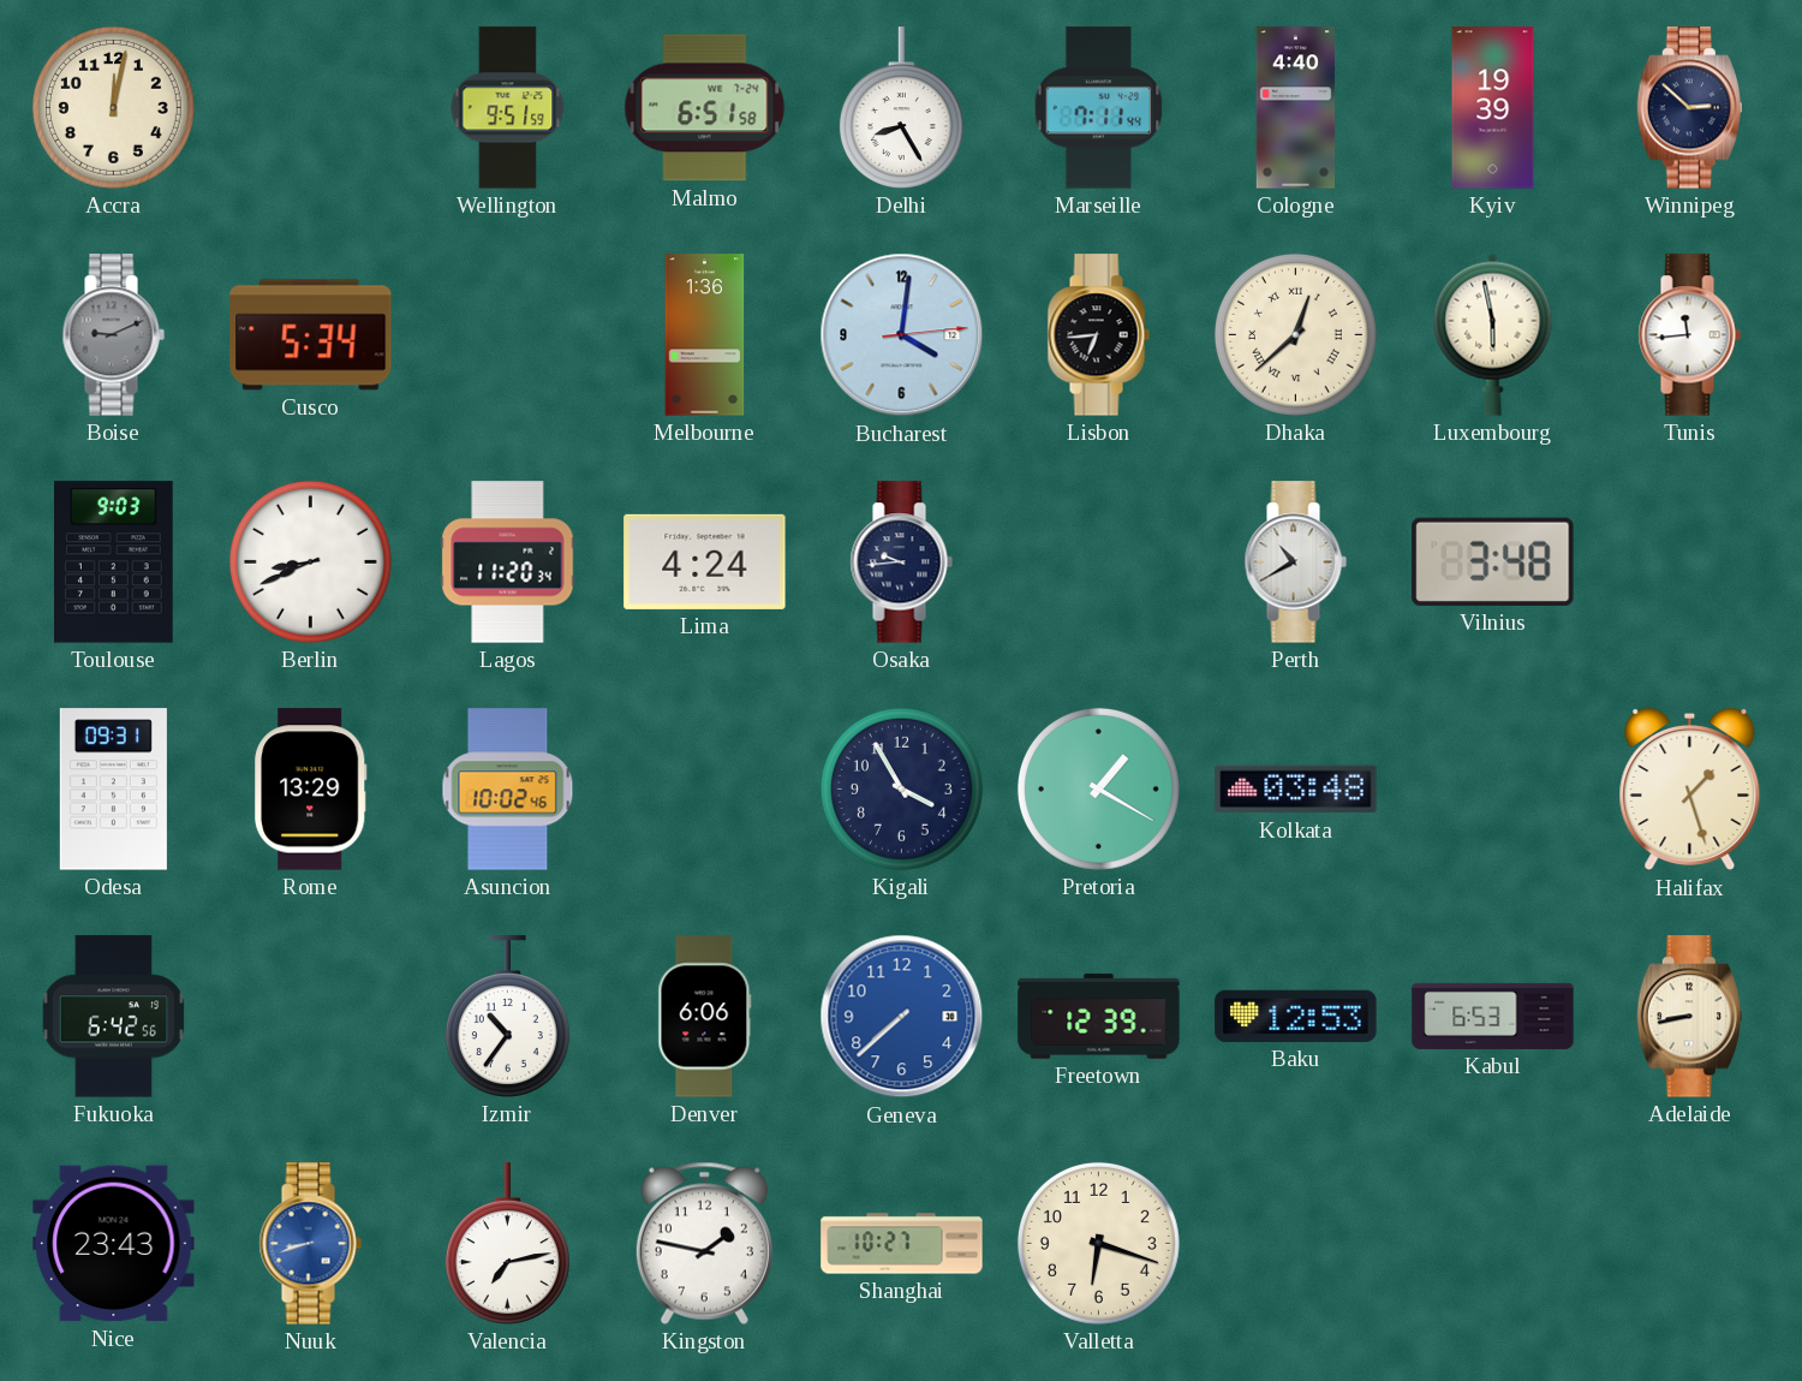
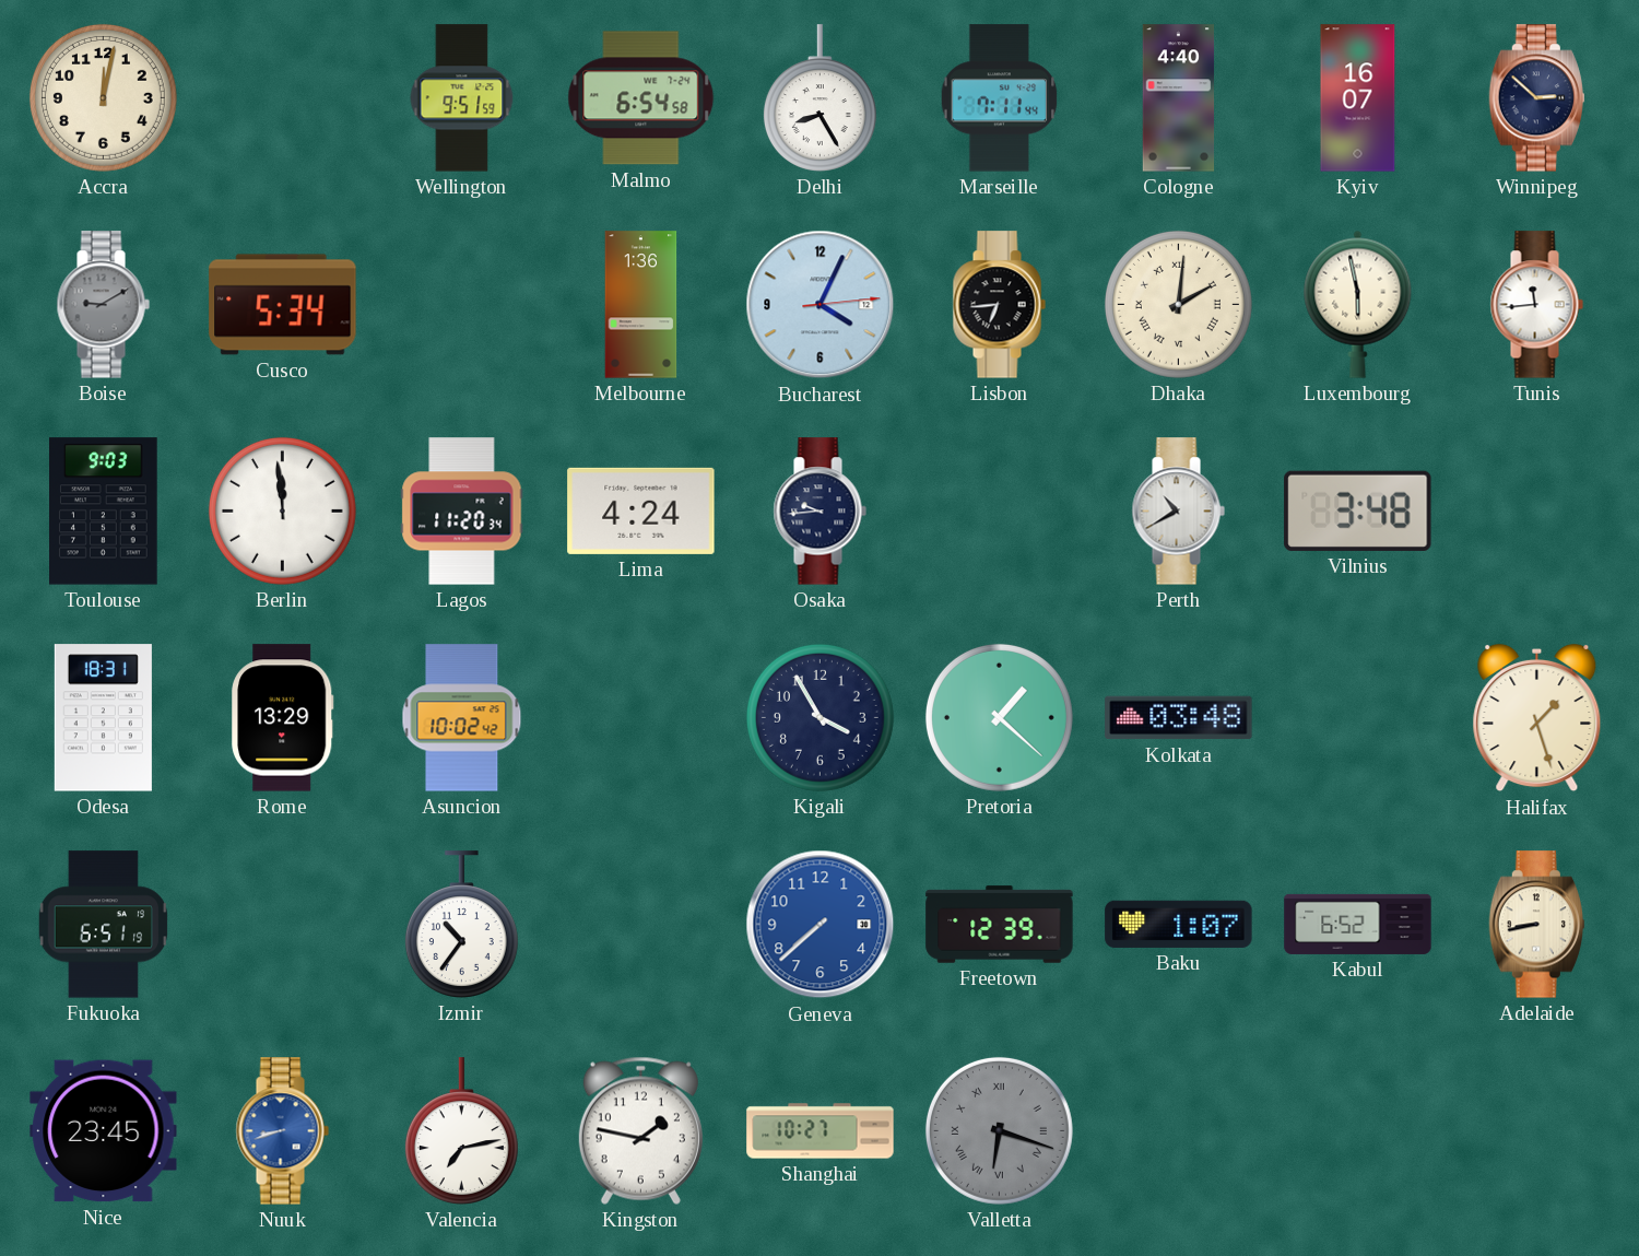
Malmo: 6:51 -> 6:54
Kyiv: 19:39 -> 16:07
Boise: 9:11 -> 9:10
Bucharest: 4:01 -> 4:04
Dhaka: 12:38 -> 2:01
Berlin: 8:41 -> 11:59
Odesa: 09:31 -> 18:31
Asuncion: 10:02:46 -> 10:02:42
Pretoria: 1:20 -> 1:22
Fukuoka: 6:42 -> 6:51
Denver: 6:06 -> none
Baku: 12:53 -> 1:07
Kabul: 6:53 -> 6:52
Nice: 23:43 -> 23:45
Valletta dial: cream -> grey
Valletta numerals: Arabic -> Roman
